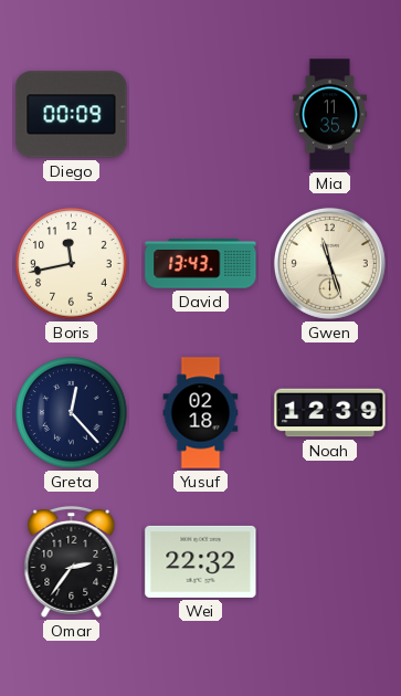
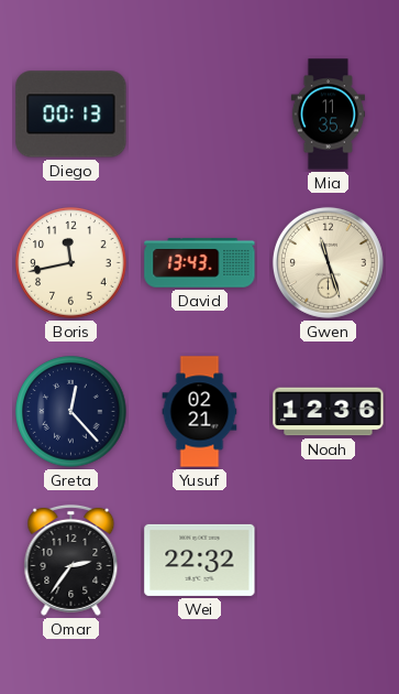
Diego: 00:09 -> 00:13
Yusuf: 02:18 -> 02:21
Noah: 12:39 -> 12:36
